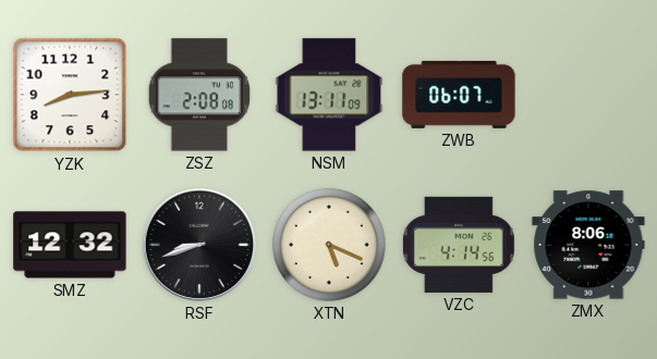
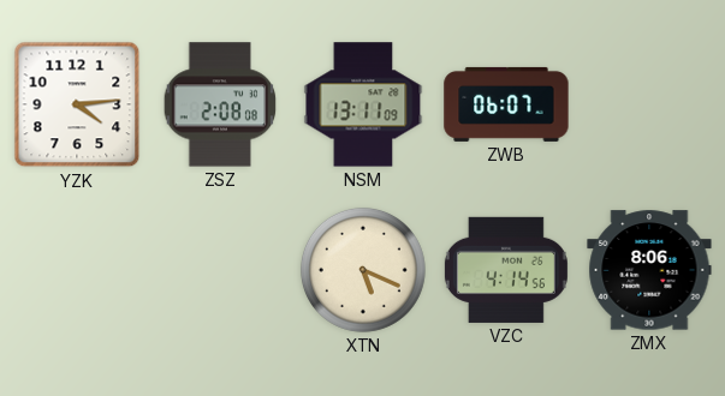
YZK: 8:14 -> 4:14
SMZ: 12:32 -> none
RSF: 8:42 -> none
